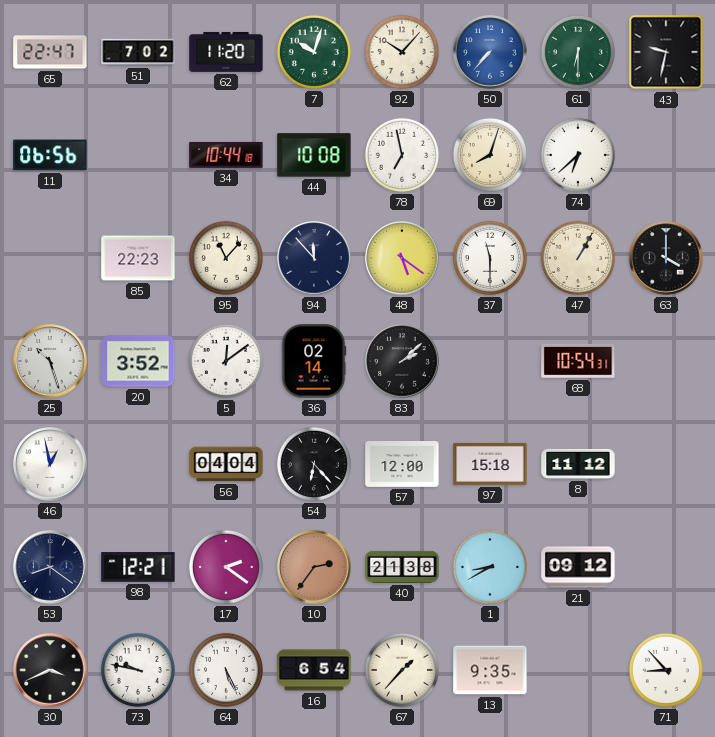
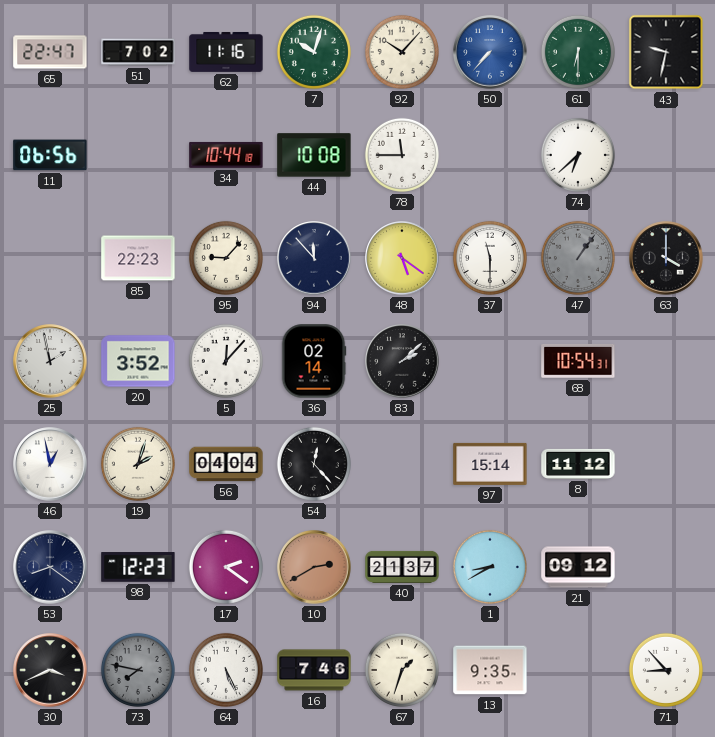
62: 11:20 -> 11:16
78: 6:58 -> 11:45
69: 8:03 -> none
95: 11:07 -> 9:07
47: 1:05 -> 1:06
47 dial: cream -> grey
25: 10:27 -> 1:58
5: 12:09 -> 12:07
19: none -> 2:03
54: 6:23 -> 12:23
57: 12:00 -> none
97: 15:18 -> 15:14
98: 12:21 -> 12:23
10: 2:36 -> 2:40
40: 21:38 -> 21:37
73: 9:47 -> 7:47
73 dial: white -> grey
16: 6:54 -> 7:46
67: 1:37 -> 1:33
